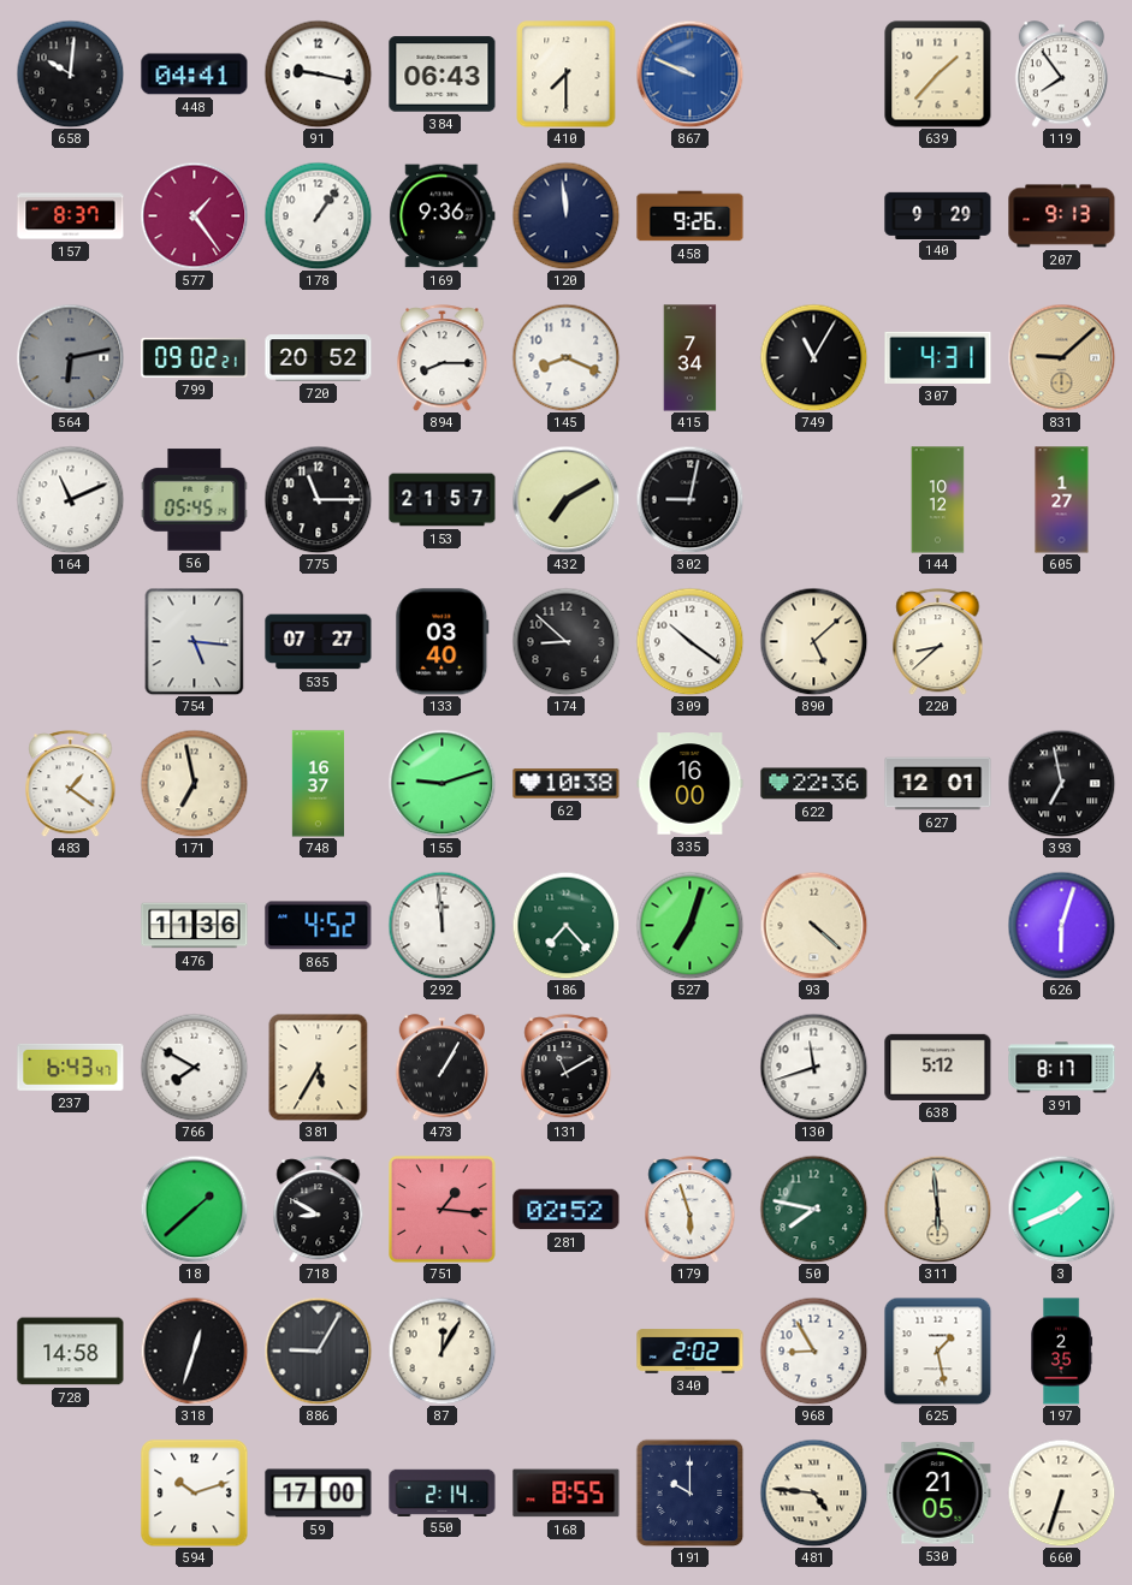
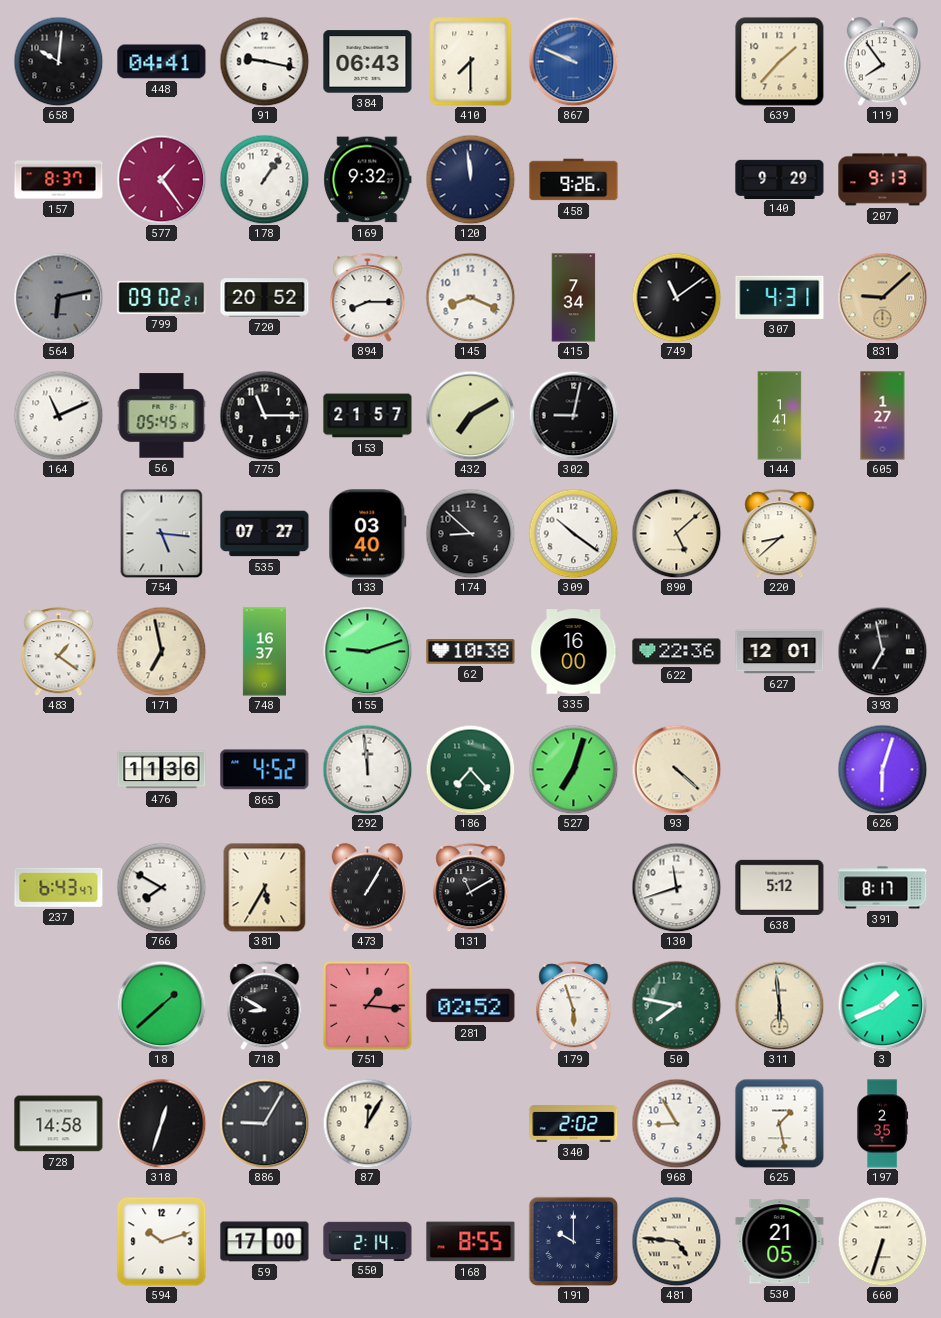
169: 9:36 -> 9:32
749: 11:05 -> 11:09
144: 10:12 -> 1:41
